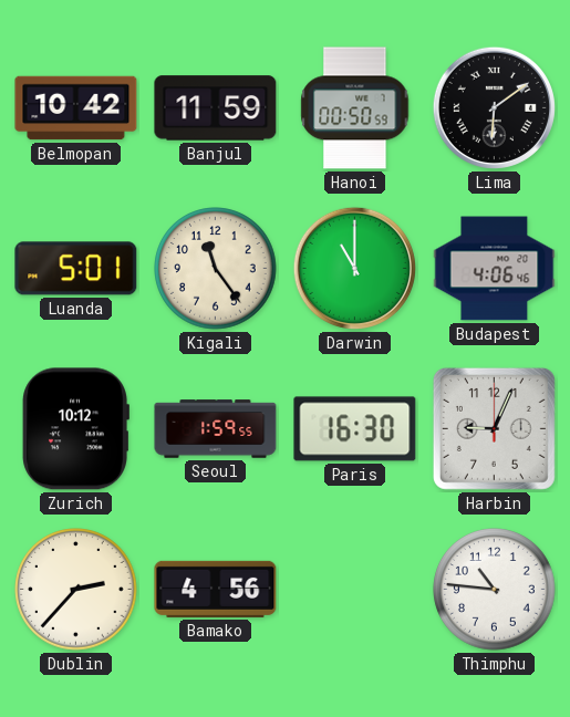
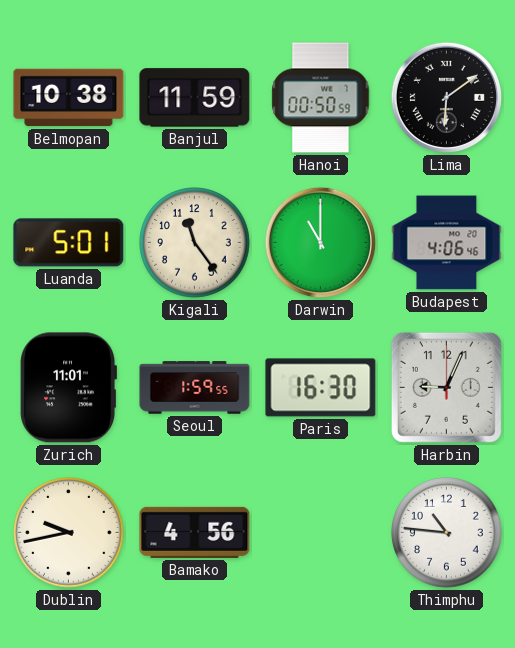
Belmopan: 10:42 -> 10:38
Zurich: 10:12 -> 11:01
Dublin: 2:37 -> 9:43
